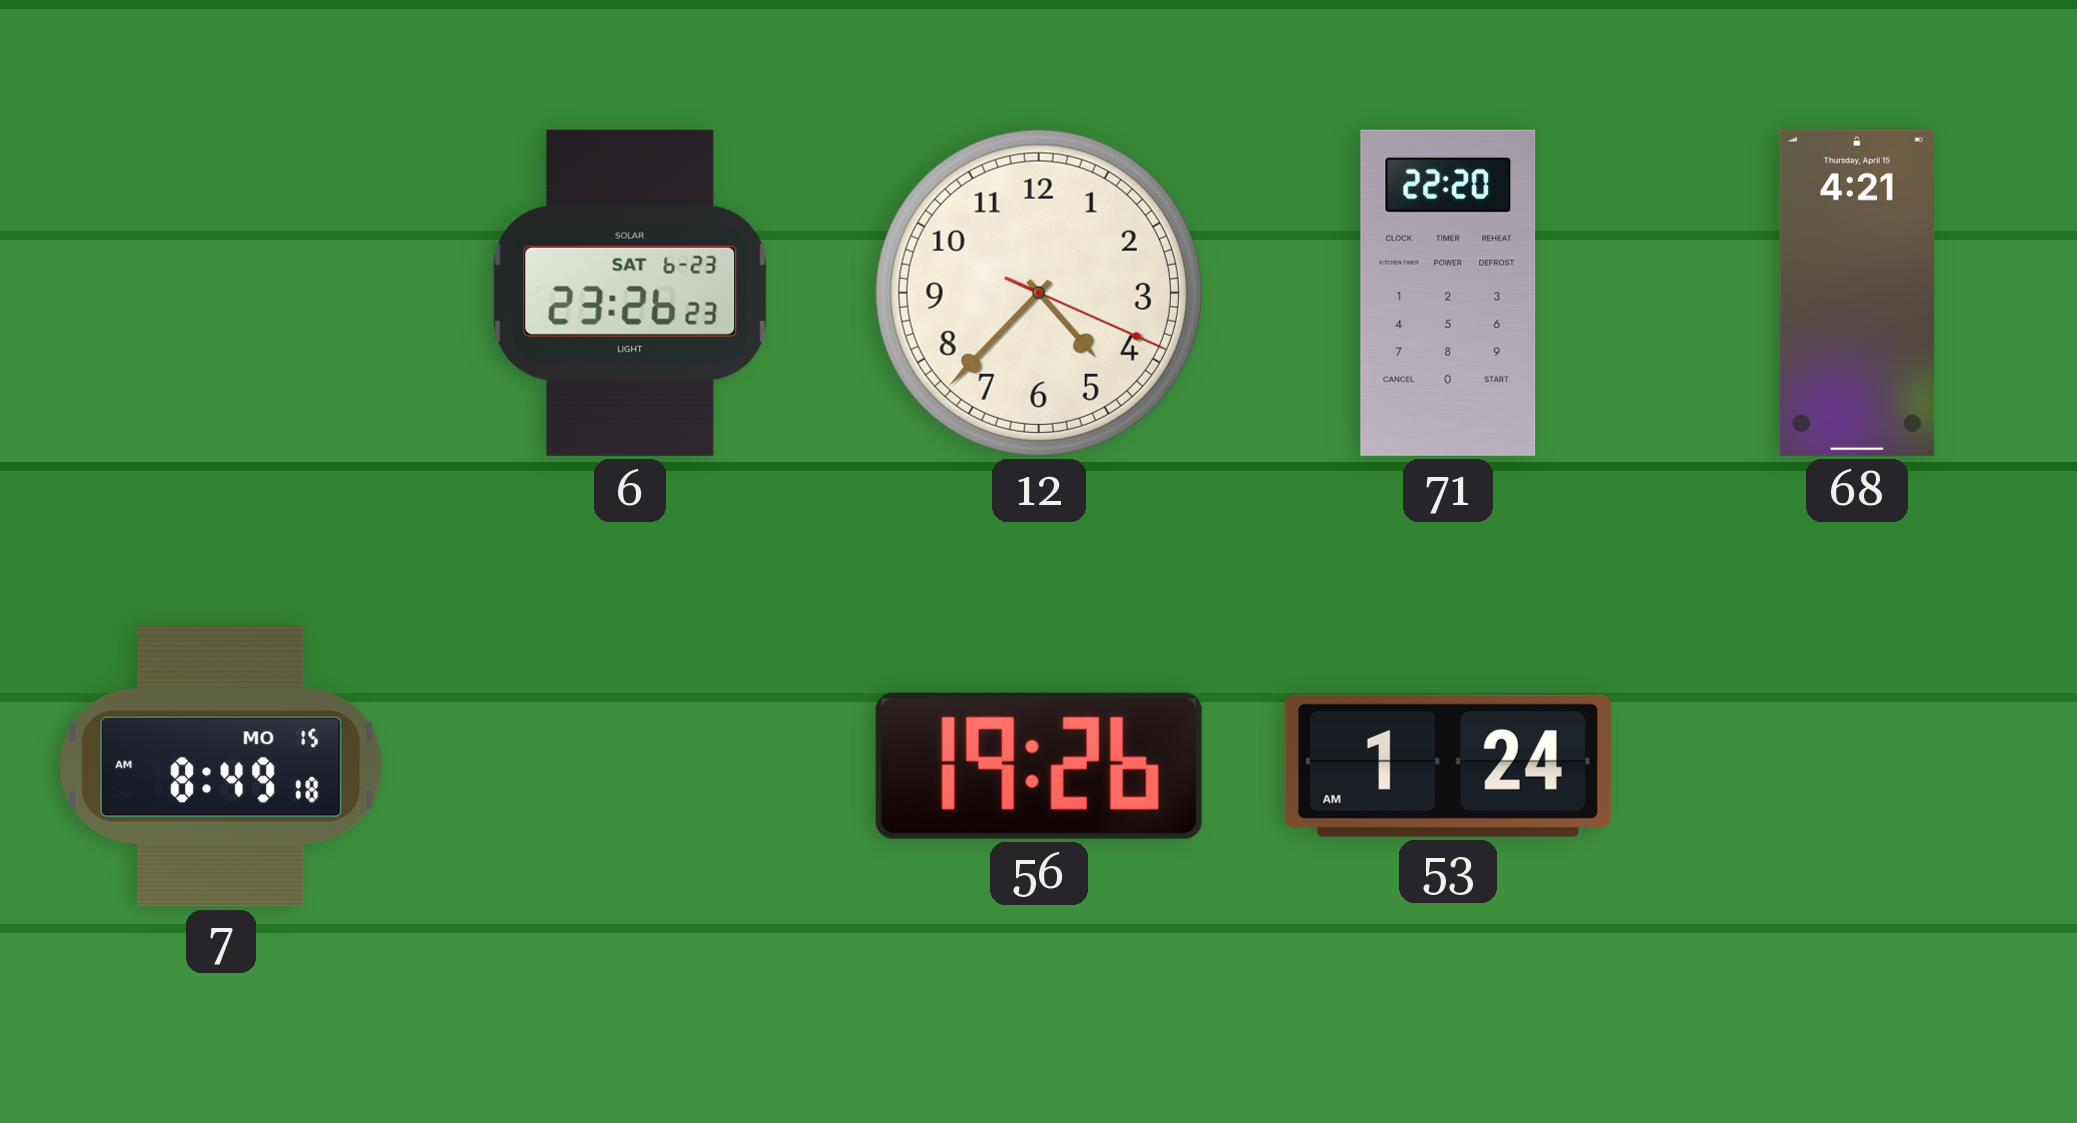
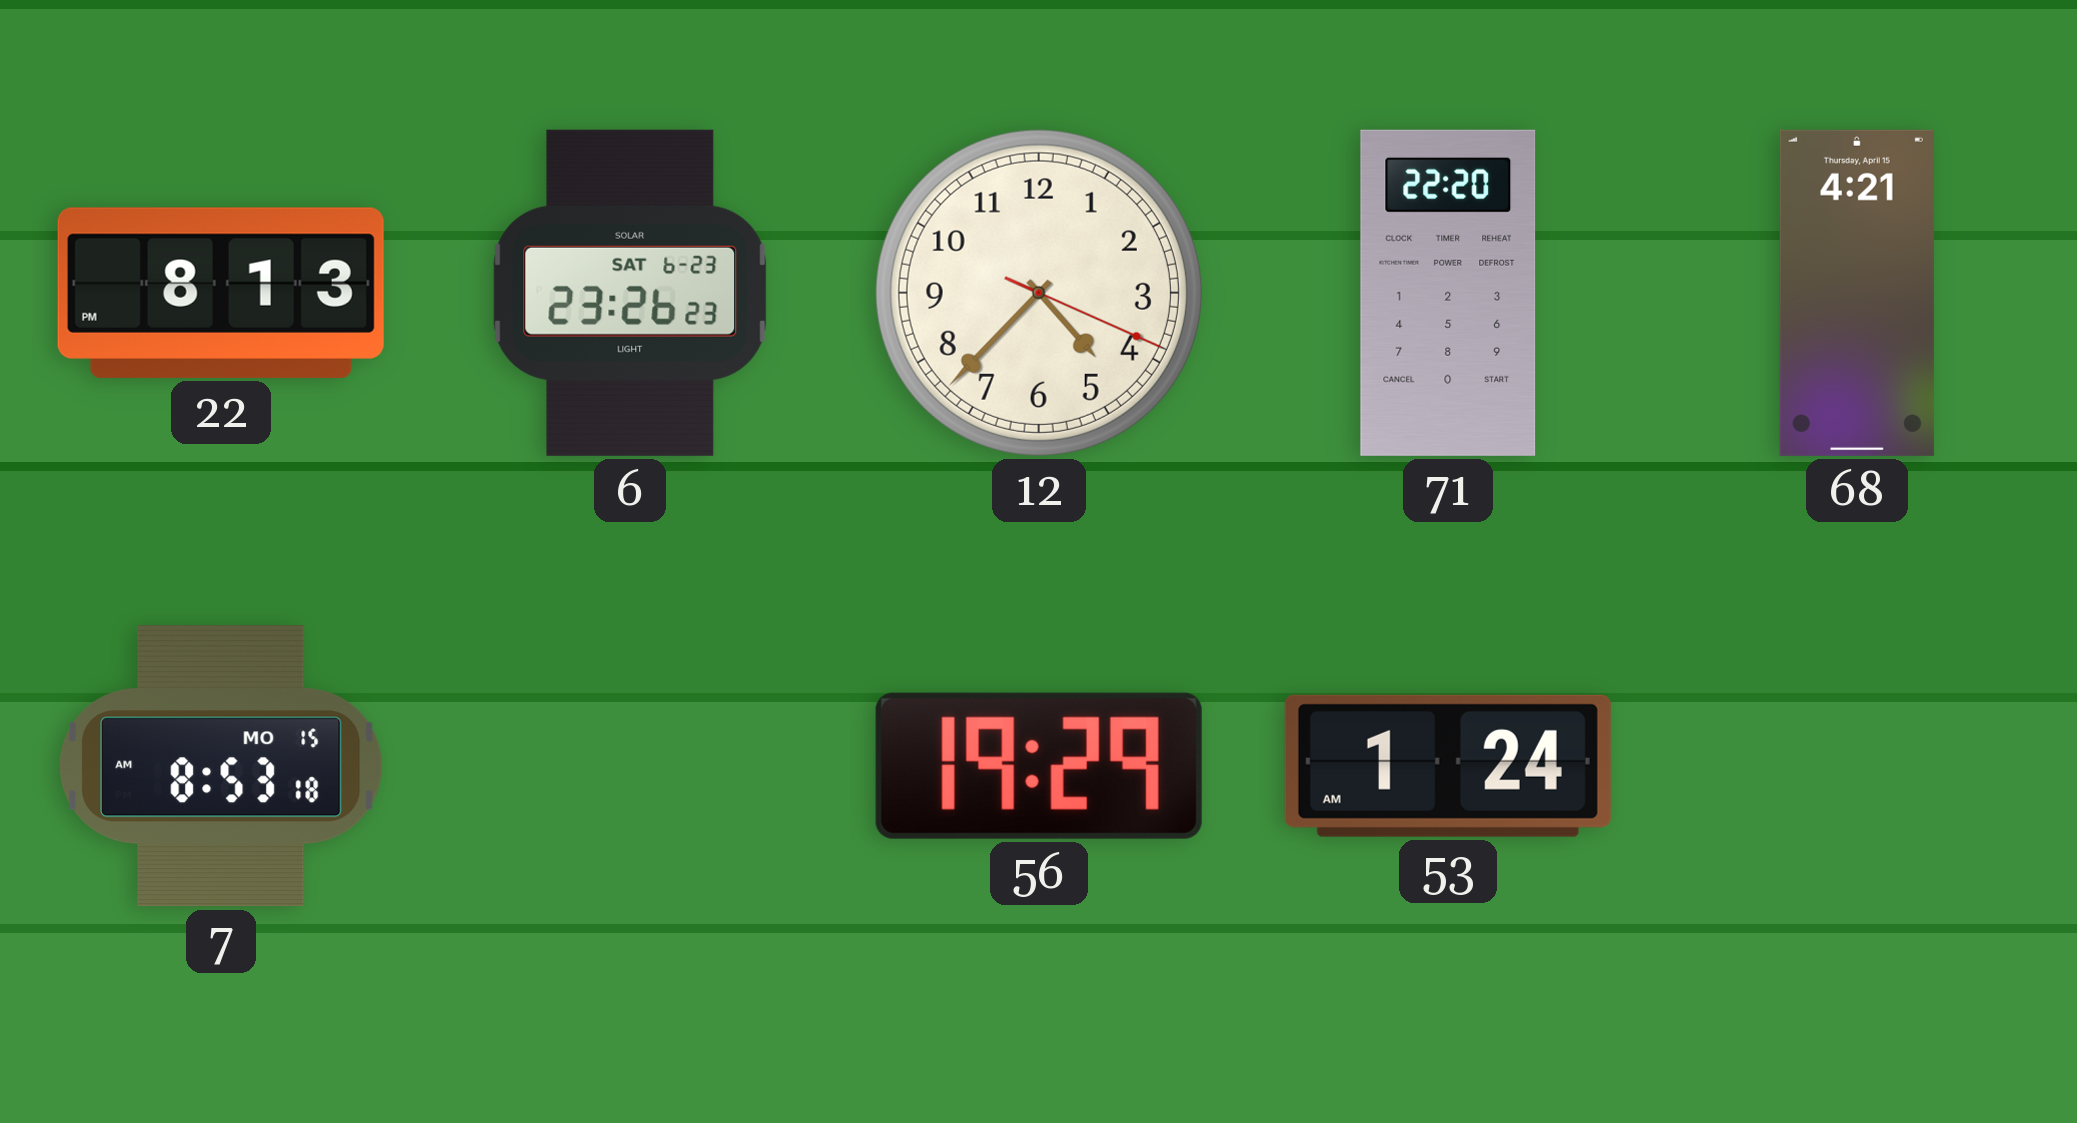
22: none -> 8:13
7: 8:49 -> 8:53
56: 19:26 -> 19:29
